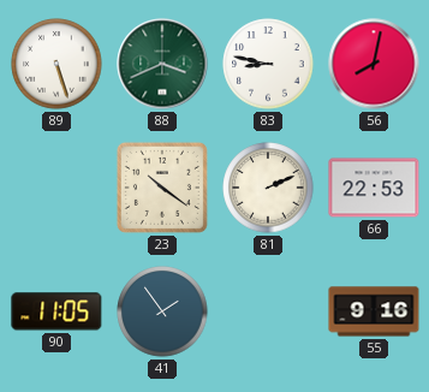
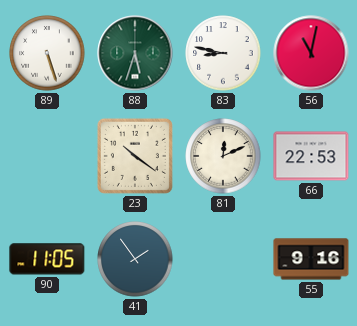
88: 3:41 -> 5:33
56: 8:02 -> 11:02
81: 2:11 -> 12:11
